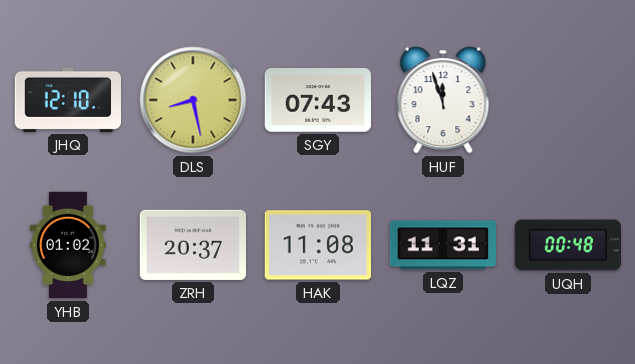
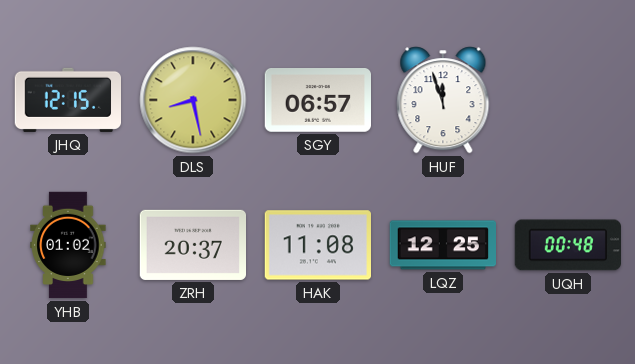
JHQ: 12:10 -> 12:15
SGY: 07:43 -> 06:57
LQZ: 11:31 -> 12:25
